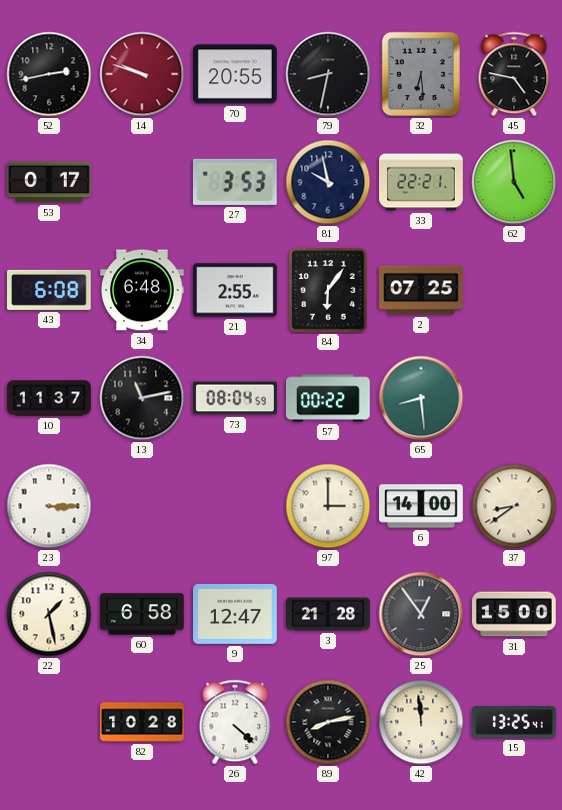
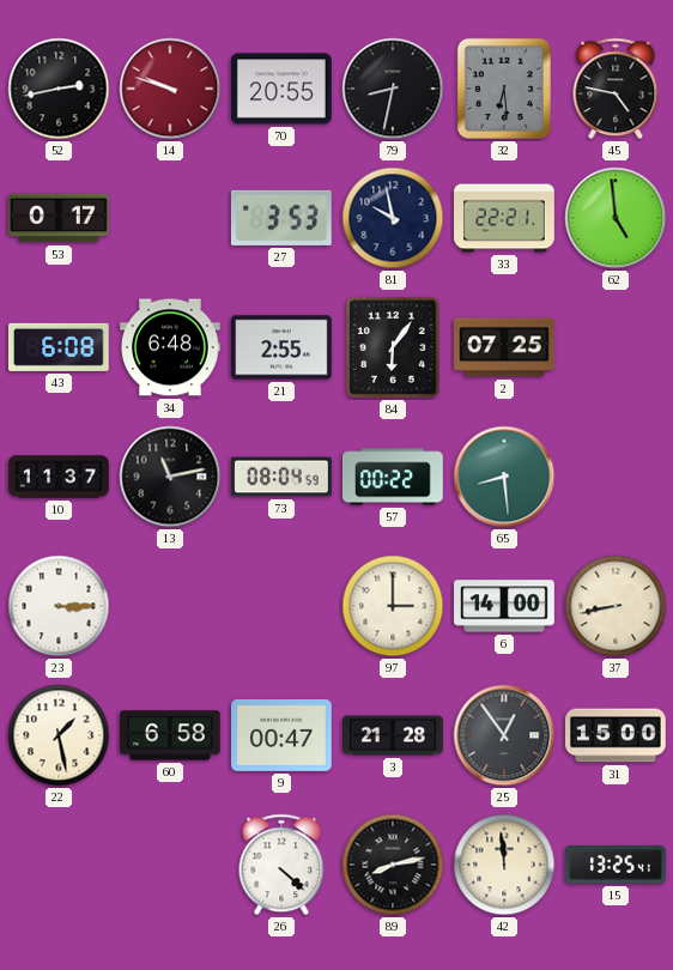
37: 8:39 -> 8:43
9: 12:47 -> 00:47
82: 10:28 -> none
